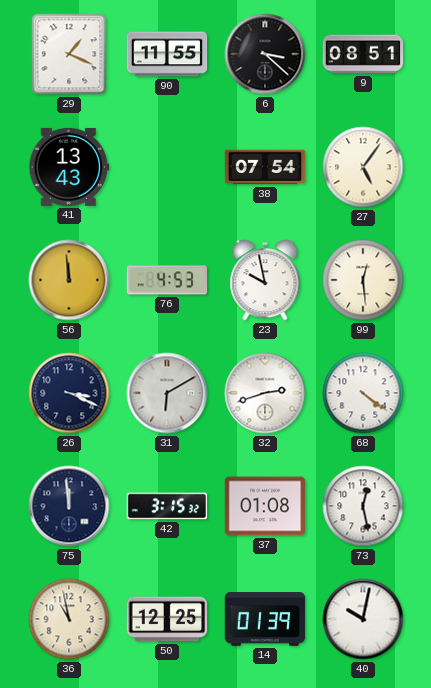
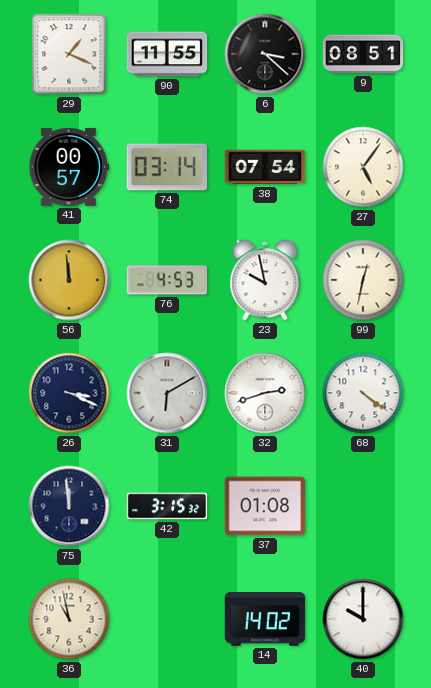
41: 13:43 -> 00:57
74: none -> 03:14
99: 12:29 -> 12:32
73: 12:28 -> none
50: 12:25 -> none
14: 01:39 -> 14:02
40: 10:02 -> 10:00
